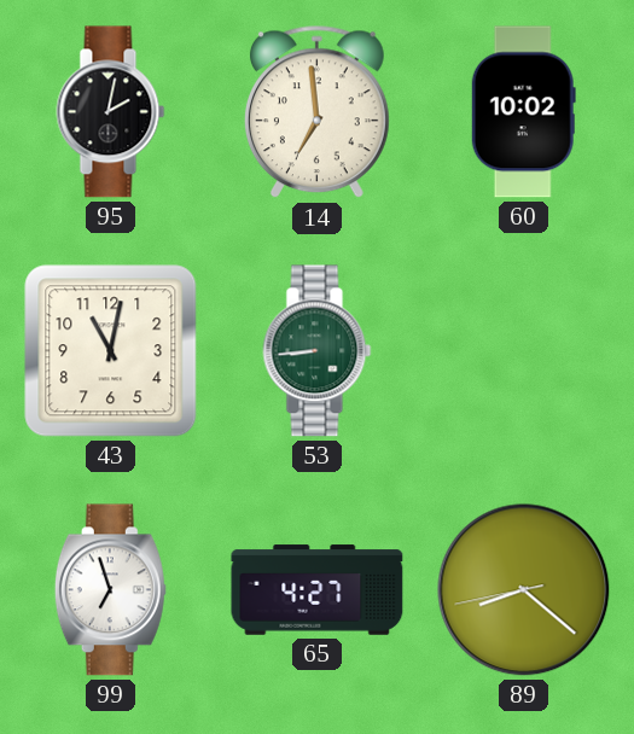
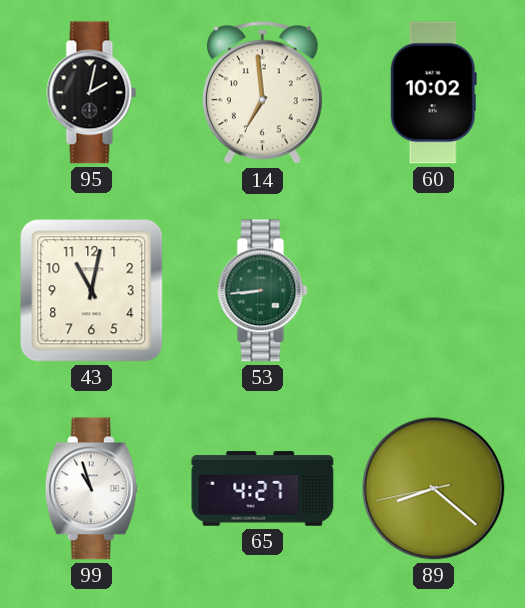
99: 6:57 -> 10:57
